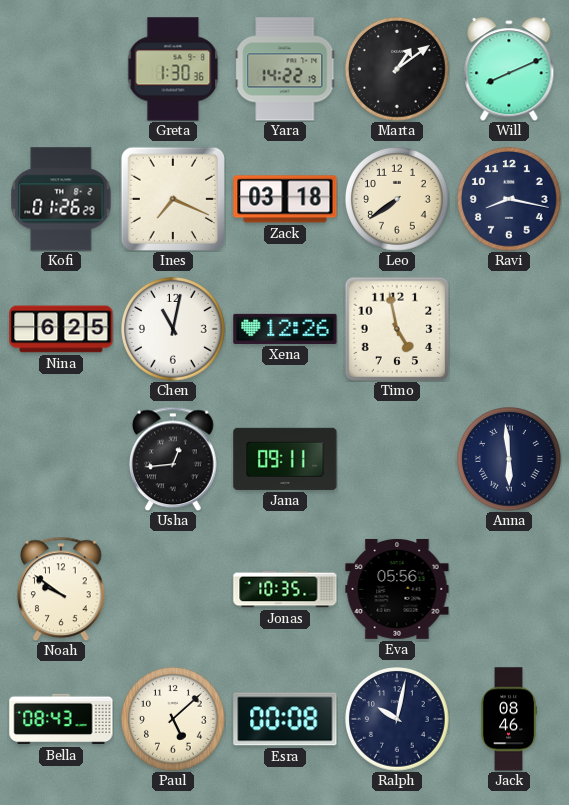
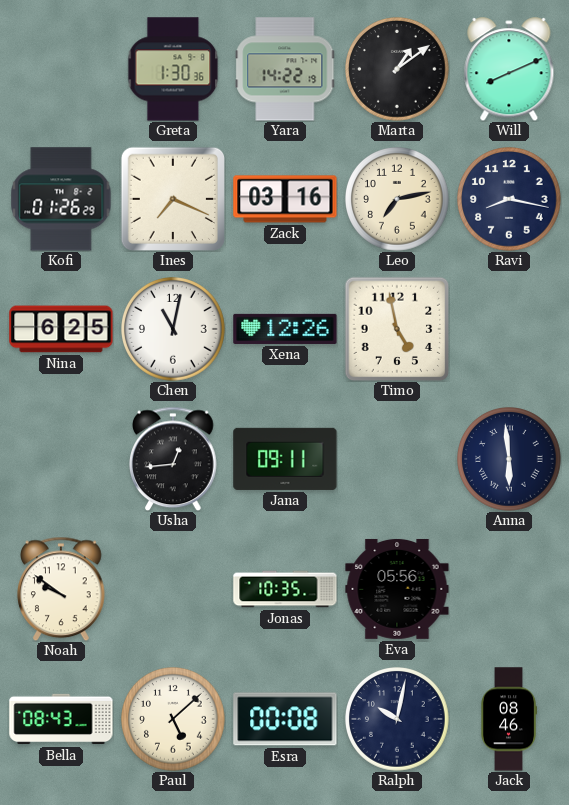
Zack: 03:18 -> 03:16
Leo: 7:39 -> 7:13
